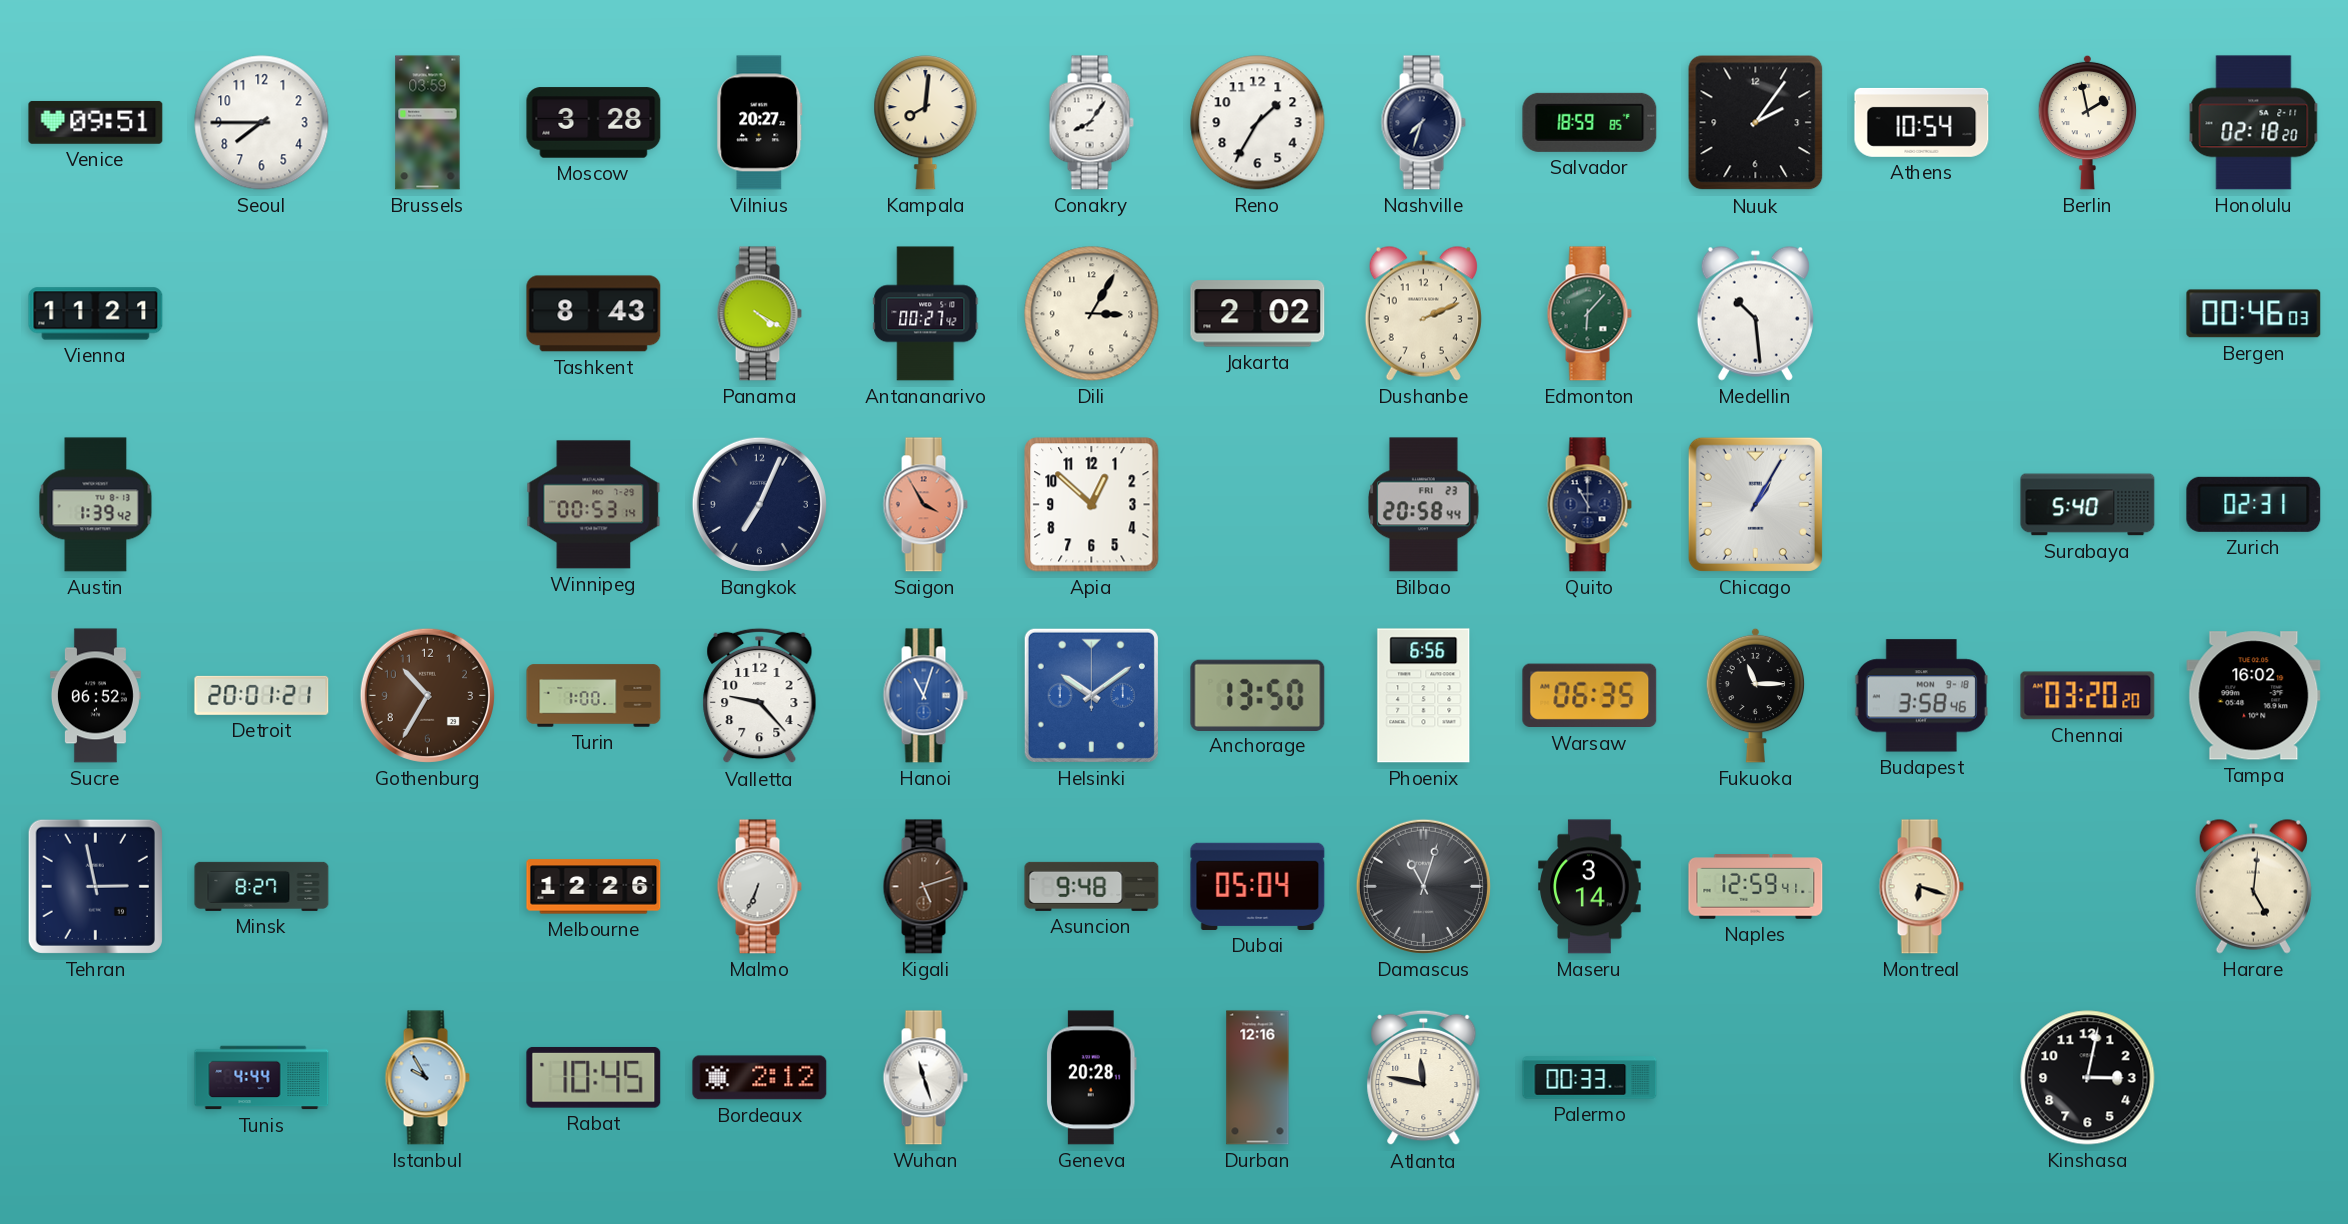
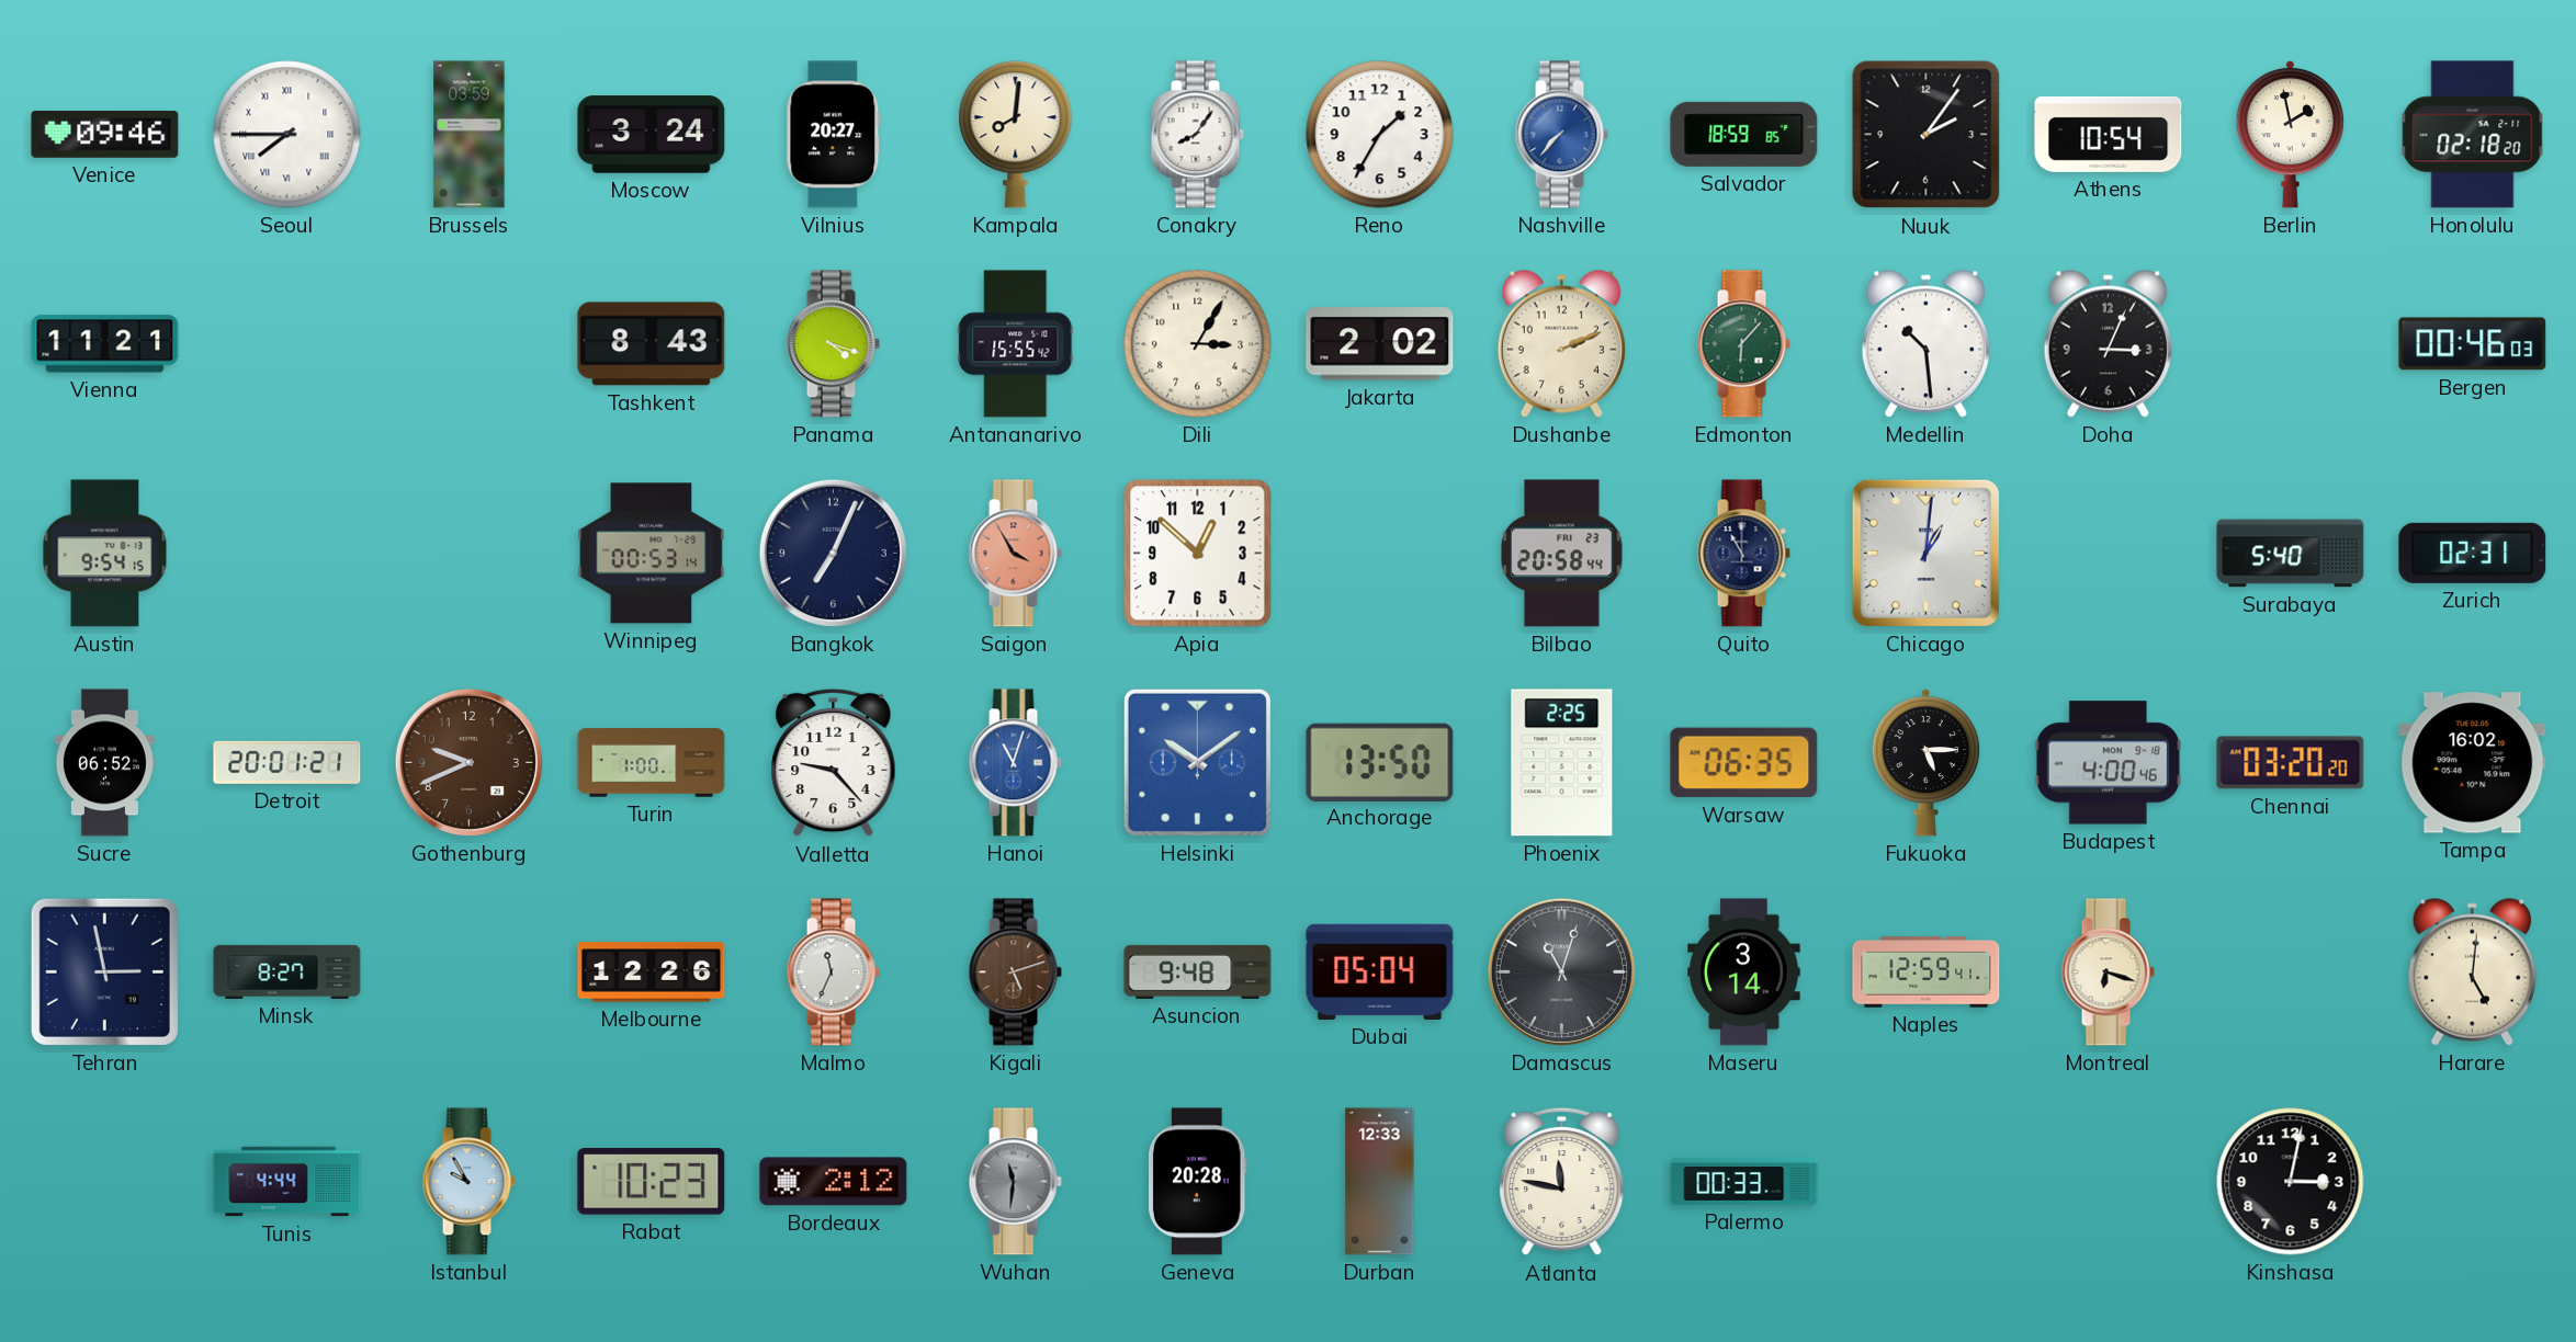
Venice: 09:51 -> 09:46
Seoul numerals: Arabic -> Roman
Moscow: 3:28 -> 3:24
Nashville: 7:33 -> 7:37
Nashville dial: navy -> blue
Panama: 4:20 -> 4:18
Antananarivo: 00:27 -> 15:55
Doha: none -> 3:04
Austin: 1:39 -> 9:54
Chicago: 1:05 -> 1:01
Gothenburg: 10:35 -> 9:41
Phoenix: 6:56 -> 2:25
Fukuoka: 11:15 -> 5:15
Budapest: 3:58 -> 4:00
Malmo: 6:34 -> 11:34
Rabat: 10:45 -> 10:23
Wuhan: 11:27 -> 11:31
Wuhan dial: white -> grey
Durban: 12:16 -> 12:33
